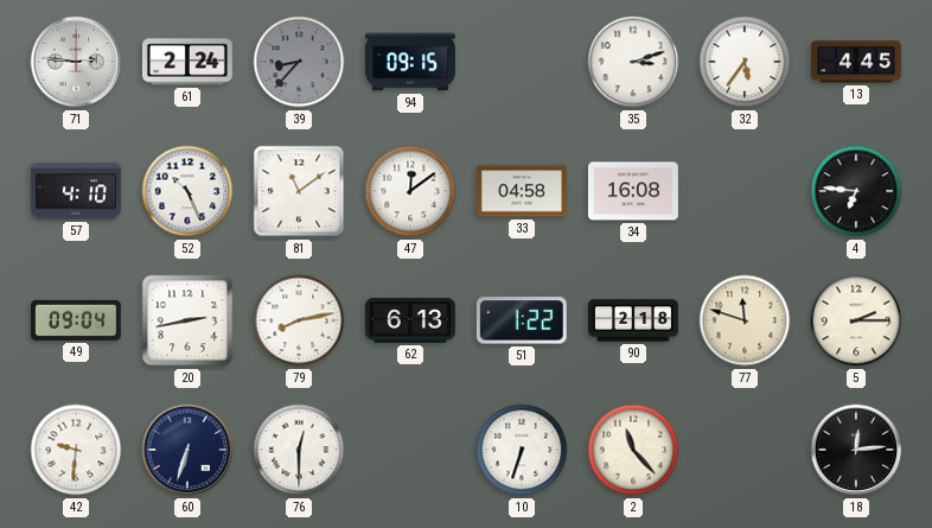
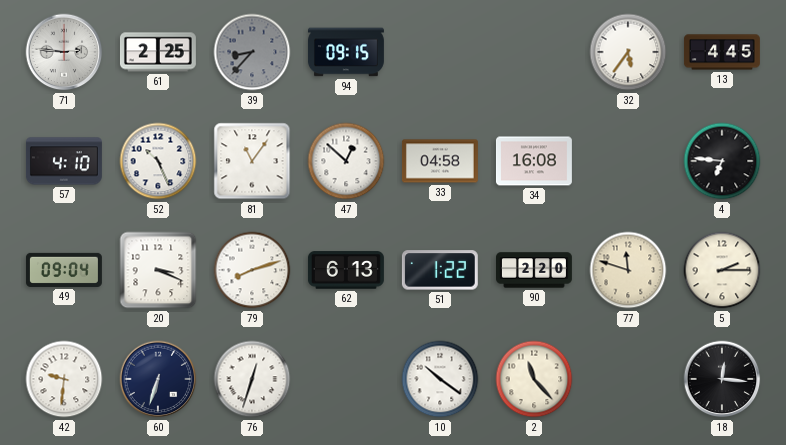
61: 2:24 -> 2:25
35: 3:12 -> none
81: 11:09 -> 11:06
47: 12:09 -> 12:52
20: 2:43 -> 3:19
79: 8:13 -> 8:12
90: 2:18 -> 2:20
76: 12:30 -> 12:33
10: 6:33 -> 10:21
18: 12:14 -> 12:16
